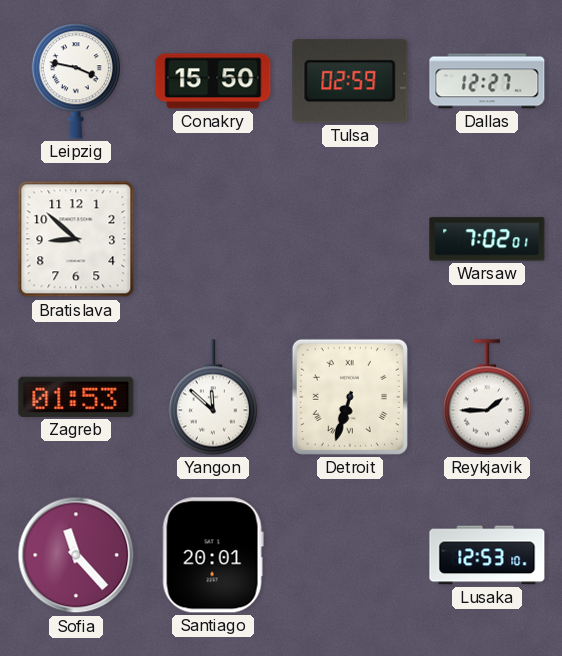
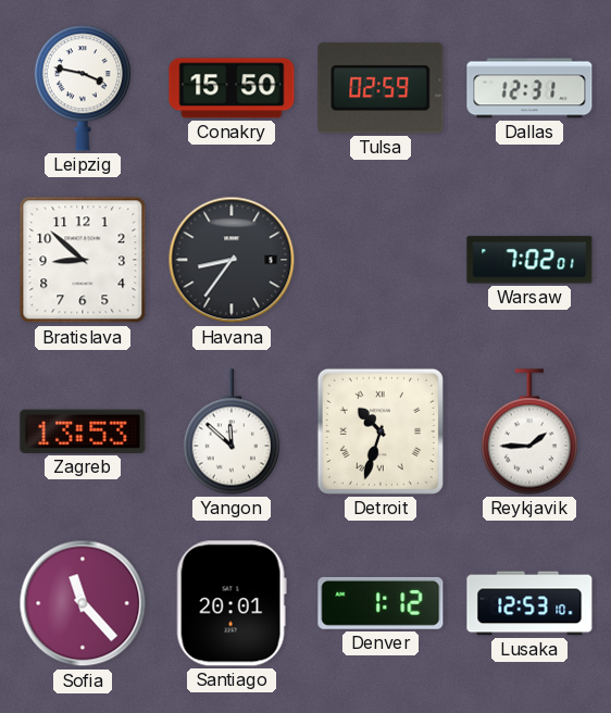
Dallas: 12:27 -> 12:31
Havana: none -> 8:36
Zagreb: 01:53 -> 13:53
Detroit: 6:33 -> 10:33
Denver: none -> 1:12
